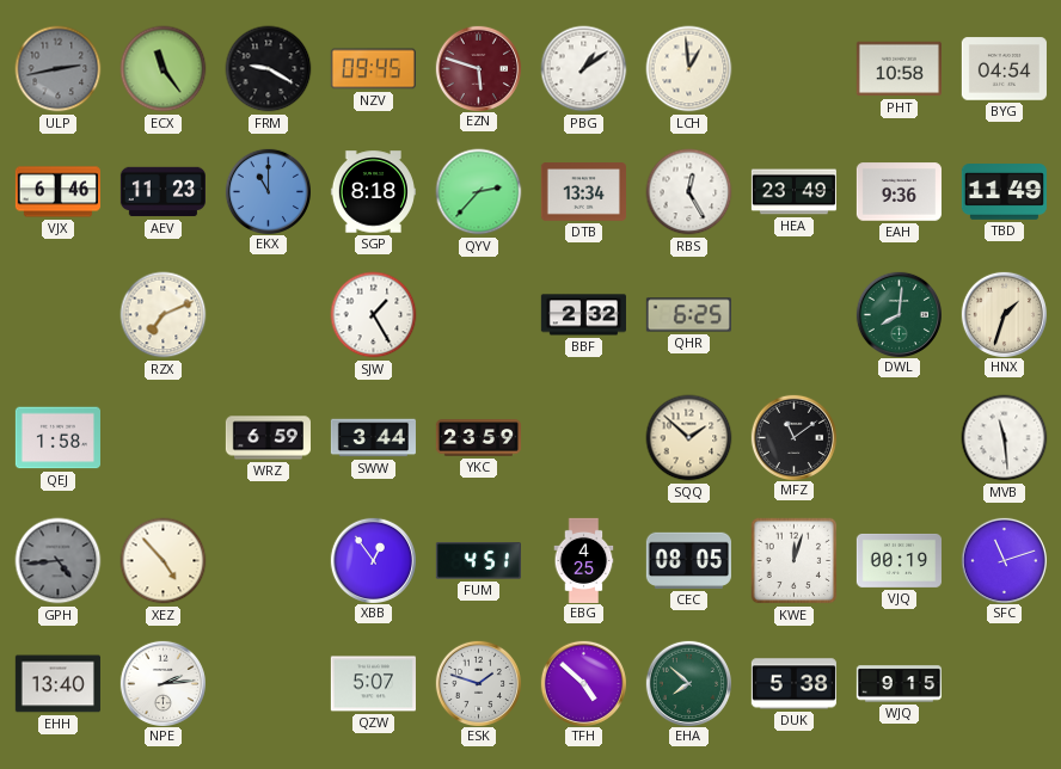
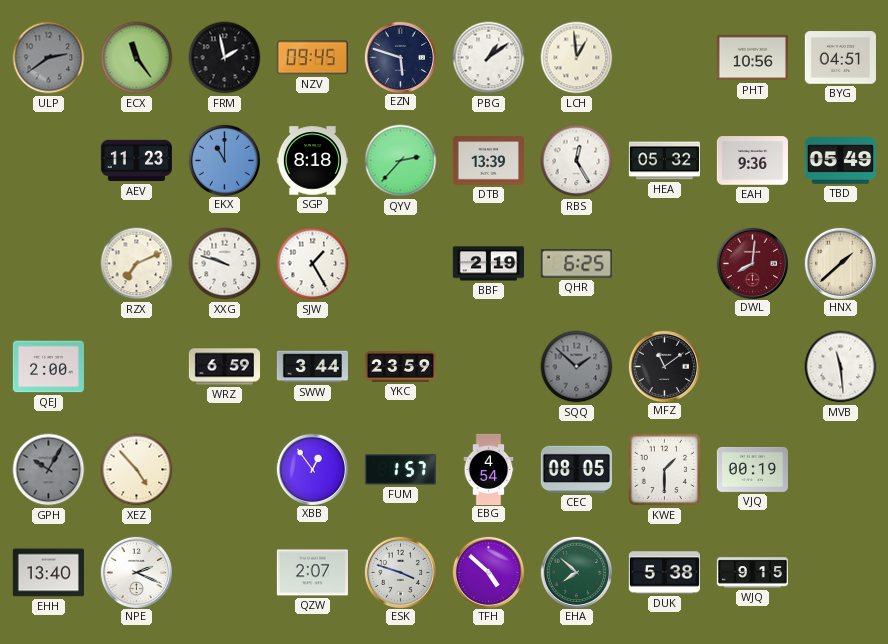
ULP: 2:43 -> 2:39
FRM: 9:20 -> 1:58
EZN dial: burgundy -> navy
PHT: 10:58 -> 10:56
BYG: 04:54 -> 04:51
VJX: 6:46 -> none
DTB: 13:34 -> 13:39
HEA: 23:49 -> 05:32
TBD: 11:49 -> 05:49
XXG: none -> 9:48
BBF: 2:32 -> 2:19
DWL dial: green -> burgundy
HNX: 1:33 -> 1:38
QEJ: 1:58 -> 2:00
SQQ dial: cream -> grey
GPH: 4:44 -> 10:05
FUM: 4:51 -> 1:57
EBG: 4:25 -> 4:54
KWE: 12:03 -> 1:30
SFC: 11:12 -> none
NPE: 2:14 -> 2:19
QZW: 5:07 -> 2:07
ESK: 1:48 -> 3:48
